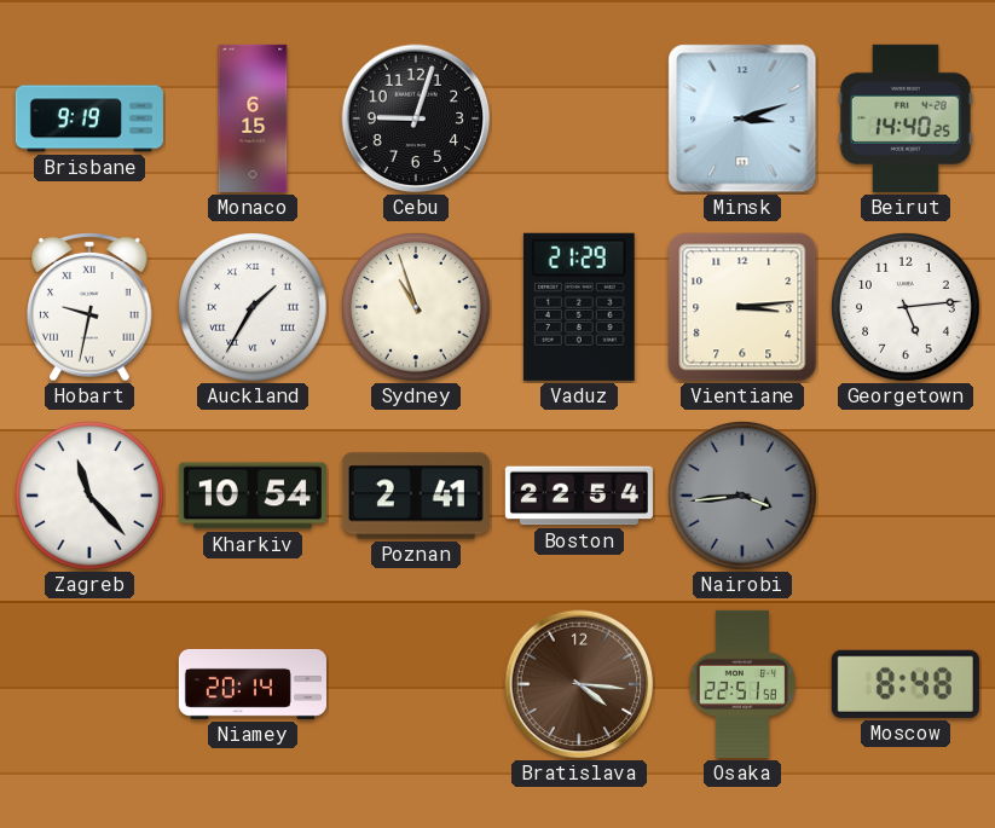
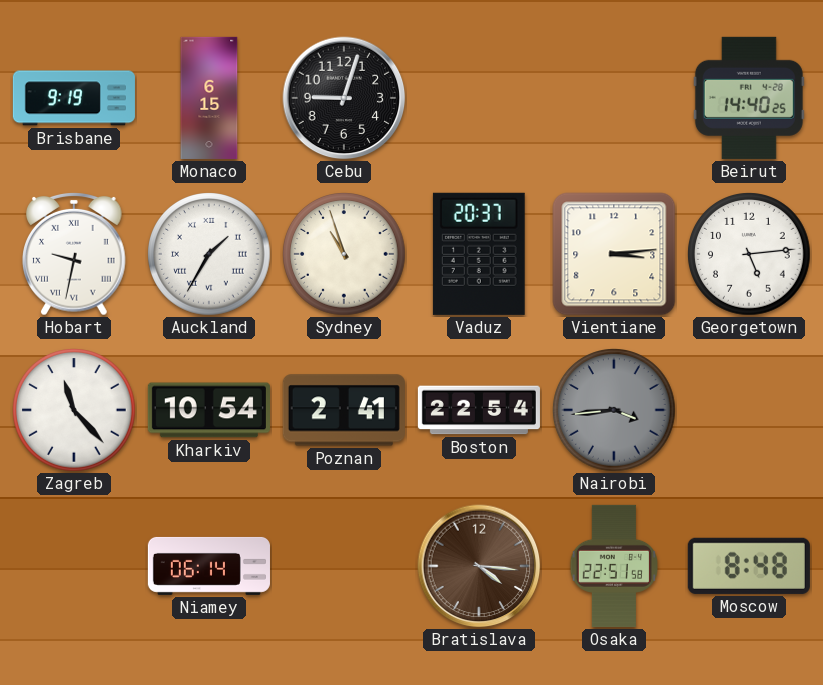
Minsk: 3:12 -> none
Vaduz: 21:29 -> 20:37
Niamey: 20:14 -> 06:14
